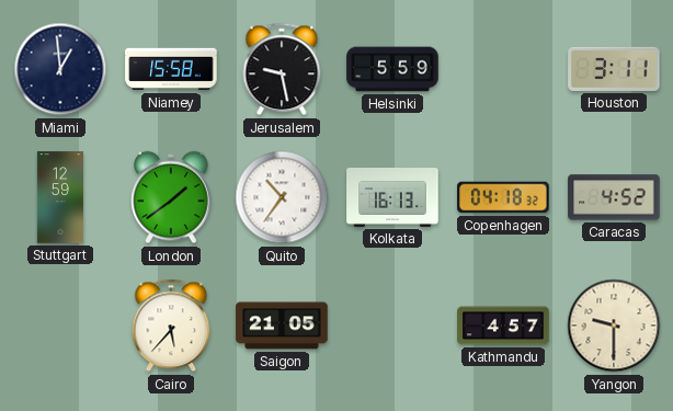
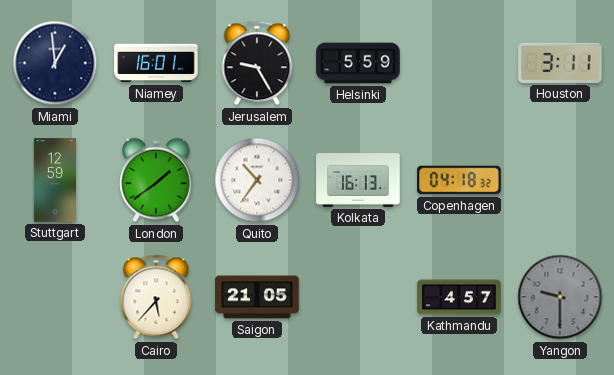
Niamey: 15:58 -> 16:01
Jerusalem: 9:28 -> 9:25
Caracas: 4:52 -> none
Yangon dial: cream -> grey
